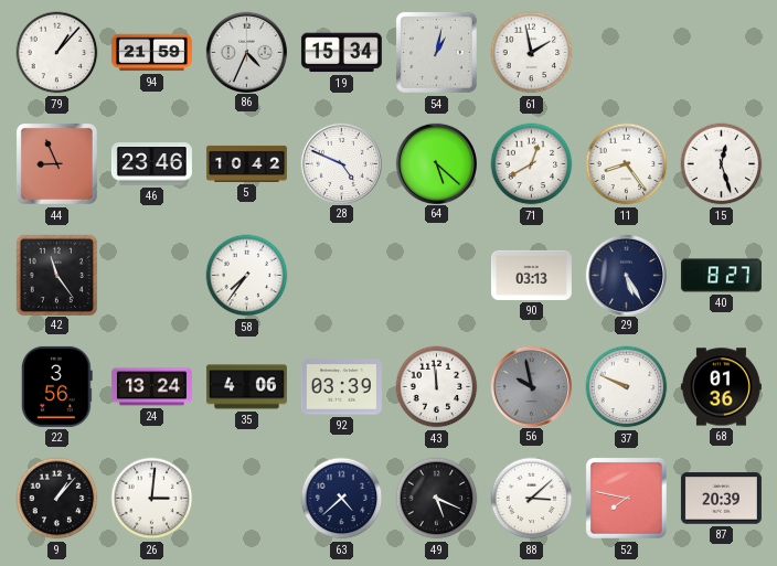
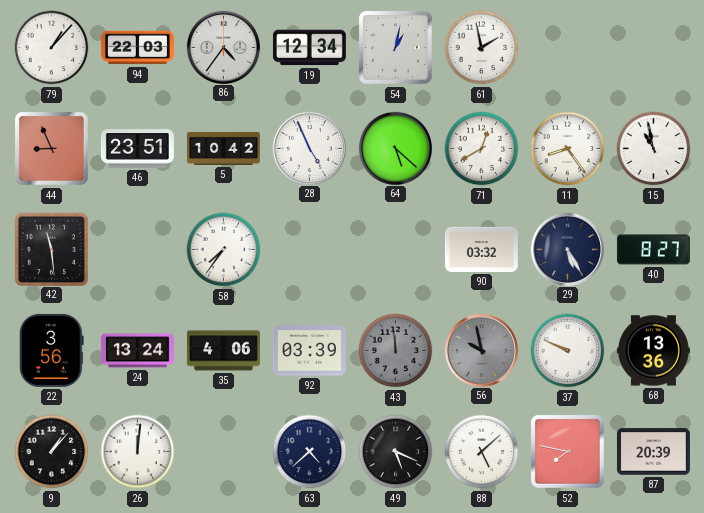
94: 21:59 -> 22:03
86: 4:34 -> 4:36
19: 15:34 -> 12:34
46: 23:46 -> 23:51
28: 4:49 -> 4:56
15: 12:27 -> 10:58
42: 11:24 -> 11:29
90: 03:13 -> 03:32
43 dial: white -> grey
68: 01:36 -> 13:36
26: 3:01 -> 12:01
88: 3:08 -> 5:08
